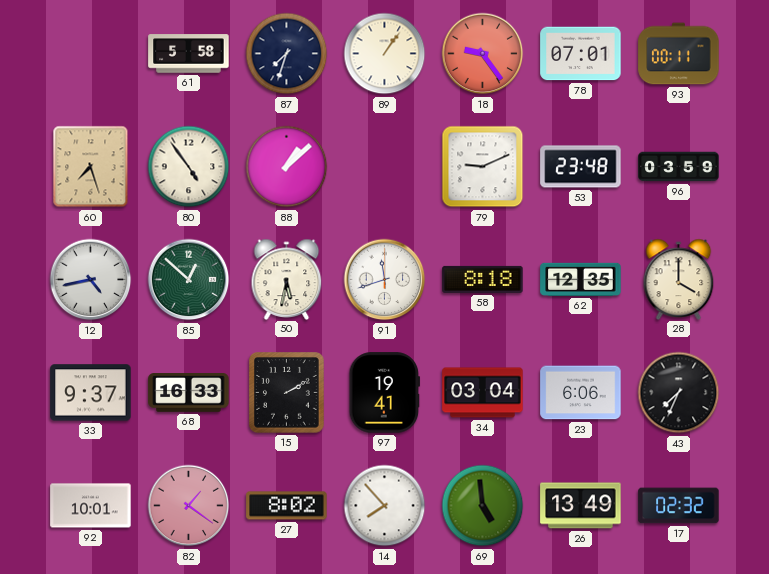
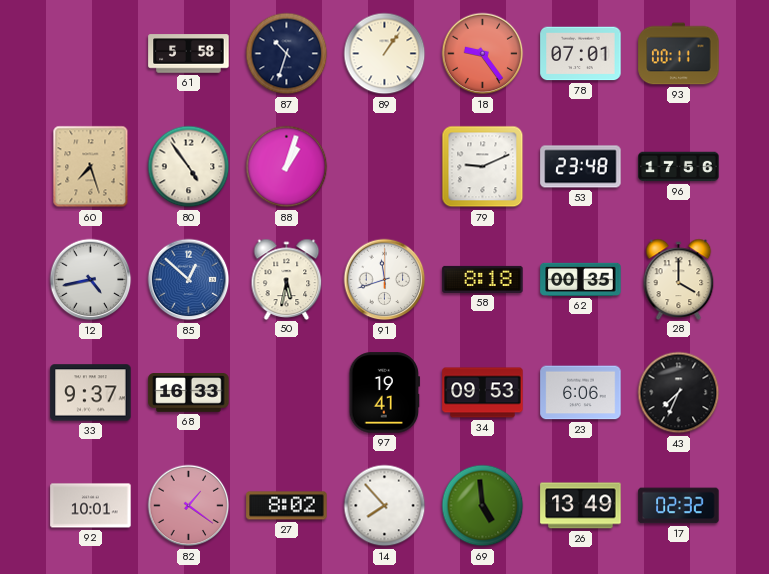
87: 7:33 -> 10:33
88: 1:08 -> 1:03
96: 03:59 -> 17:56
85 dial: green -> blue
62: 12:35 -> 00:35
15: 2:10 -> none
34: 03:04 -> 09:53
